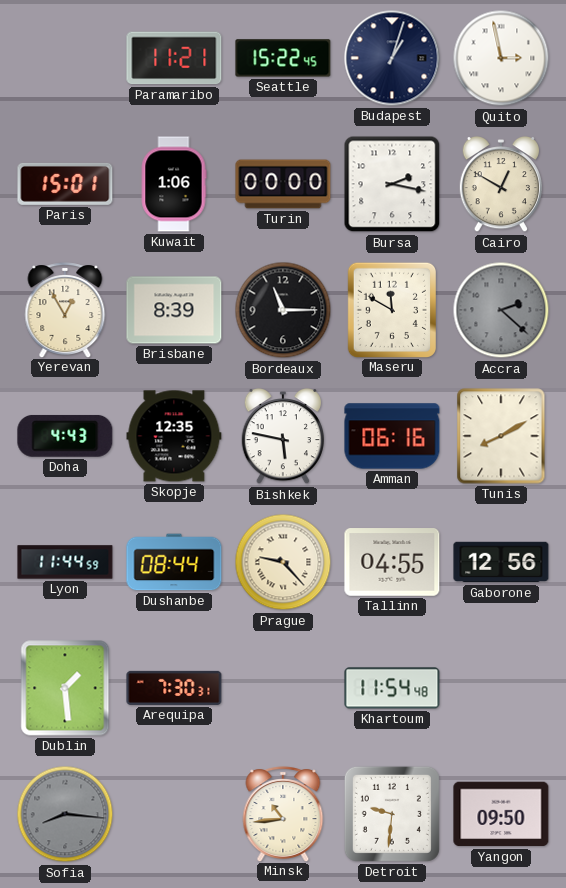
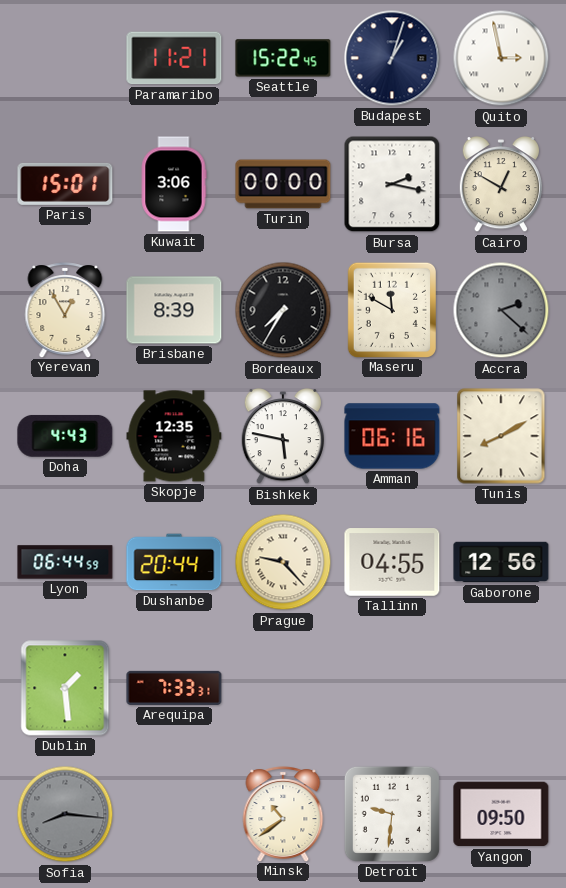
Kuwait: 1:06 -> 3:06
Bordeaux: 11:15 -> 7:35
Lyon: 11:44 -> 06:44
Dushanbe: 08:44 -> 20:44
Arequipa: 7:30 -> 7:33
Khartoum: 11:54 -> none
Minsk: 10:44 -> 10:39
